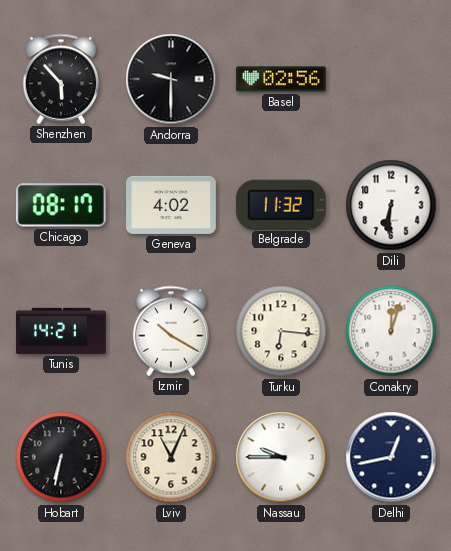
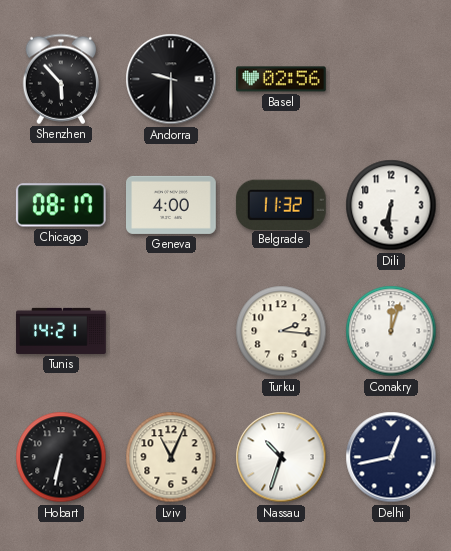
Geneva: 4:02 -> 4:00
Izmir: 10:20 -> none
Turku: 6:16 -> 2:16
Nassau: 9:45 -> 10:33
